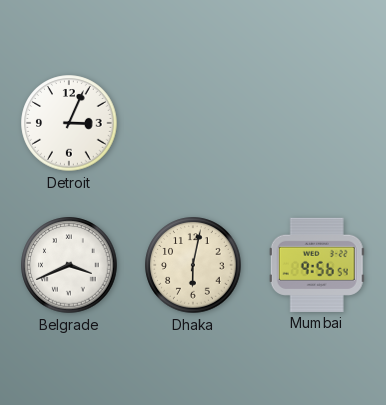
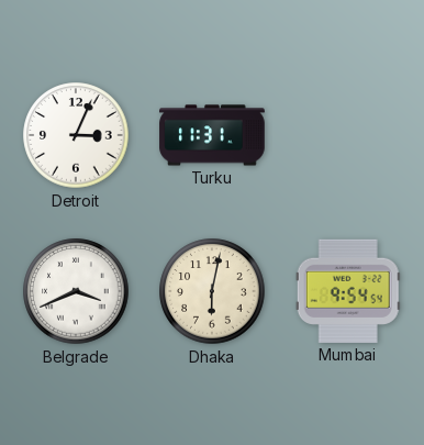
Turku: none -> 11:31
Mumbai: 9:56 -> 9:54
